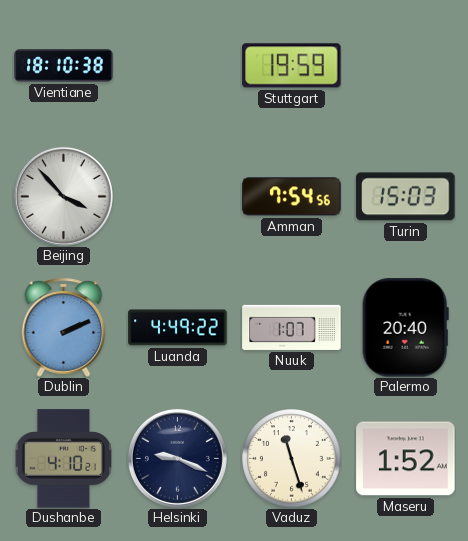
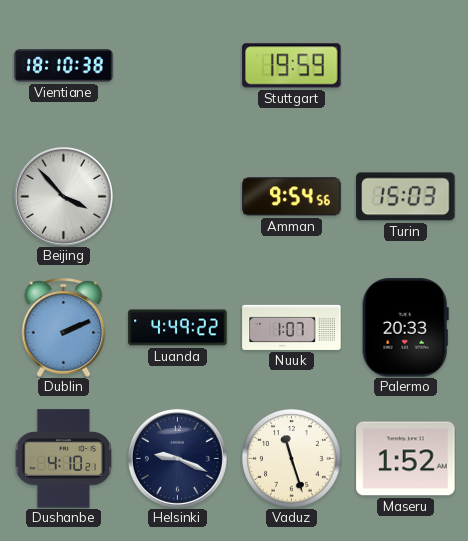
Amman: 7:54 -> 9:54
Palermo: 20:40 -> 20:33
